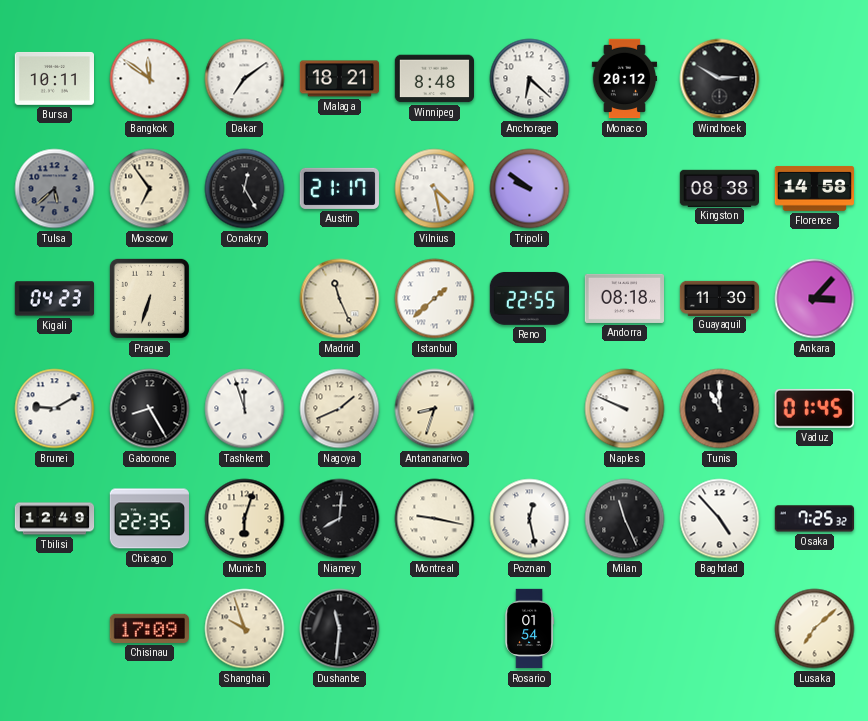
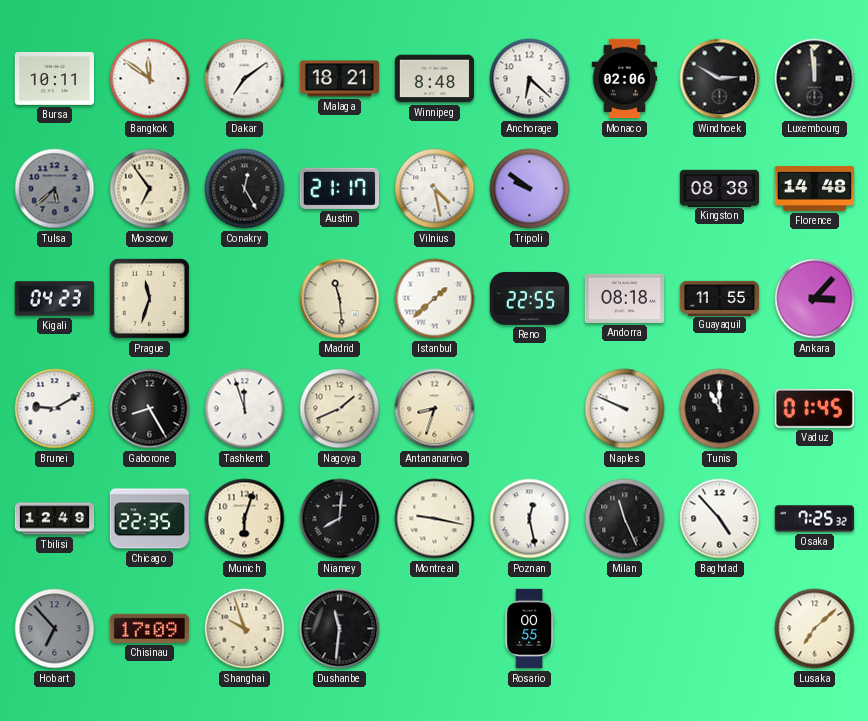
Monaco: 20:12 -> 02:06
Luxembourg: none -> 11:59
Florence: 14:58 -> 14:48
Prague: 6:33 -> 11:33
Madrid: 11:26 -> 11:29
Guayaquil: 11:30 -> 11:55
Hobart: none -> 6:53
Rosario: 01:54 -> 00:55
